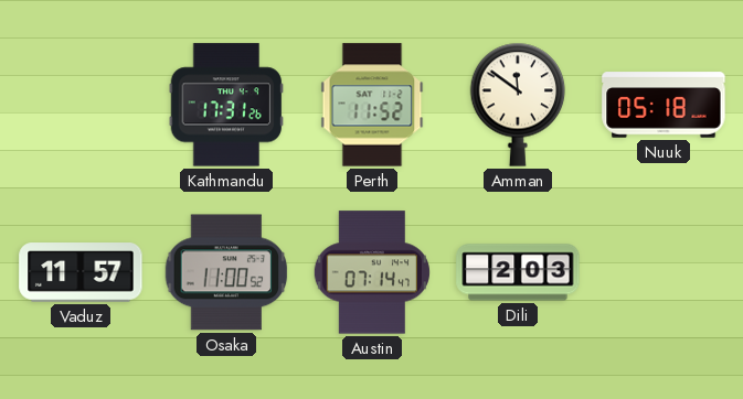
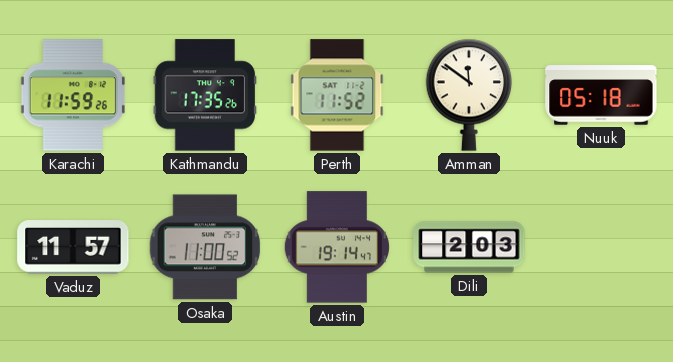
Karachi: none -> 11:59
Kathmandu: 17:31 -> 17:35
Austin: 07:14 -> 19:14
